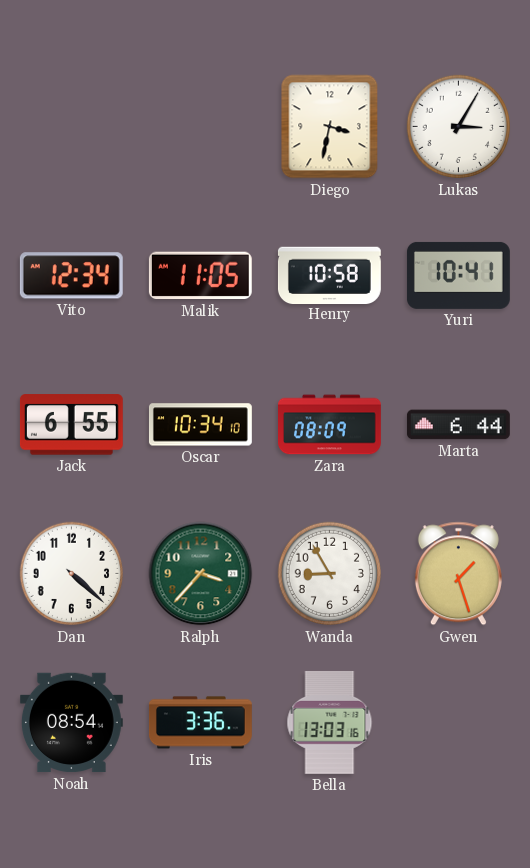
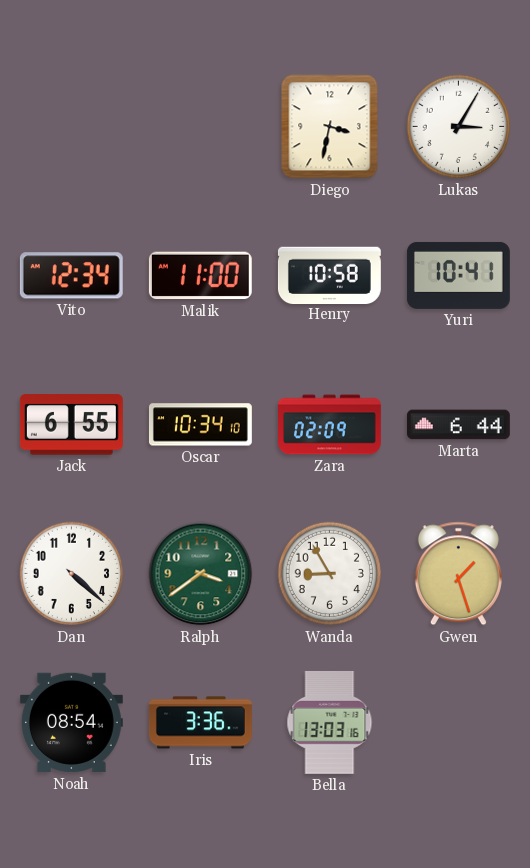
Malik: 11:05 -> 11:00
Zara: 08:09 -> 02:09
Ralph: 3:37 -> 3:39
